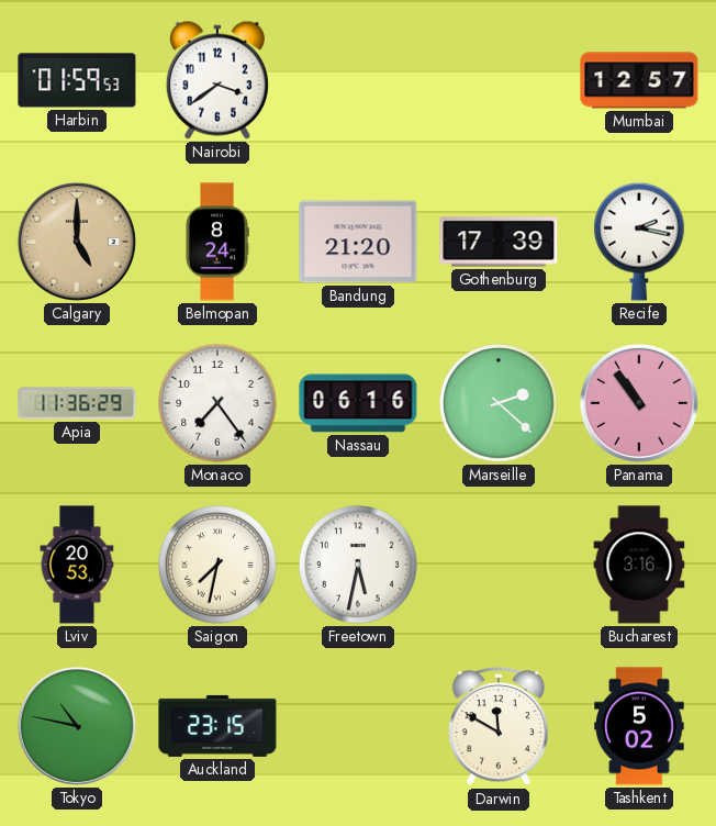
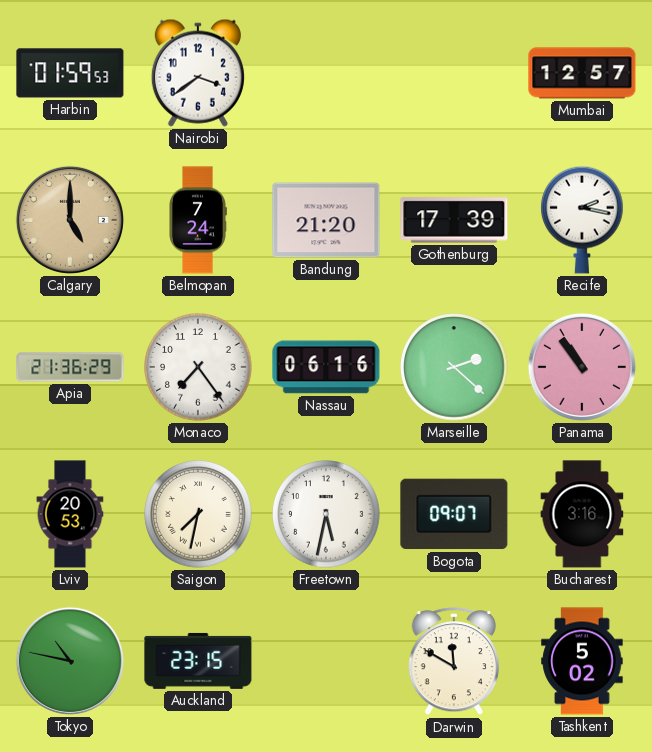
Belmopan: 8:24 -> 7:24
Apia: 11:36 -> 21:36
Bogota: none -> 09:07
